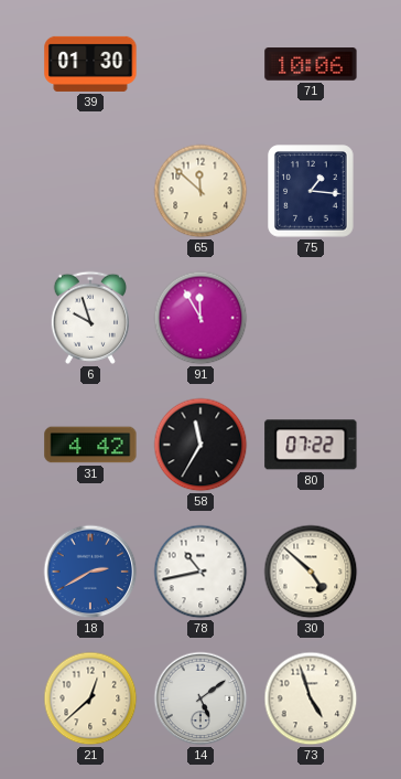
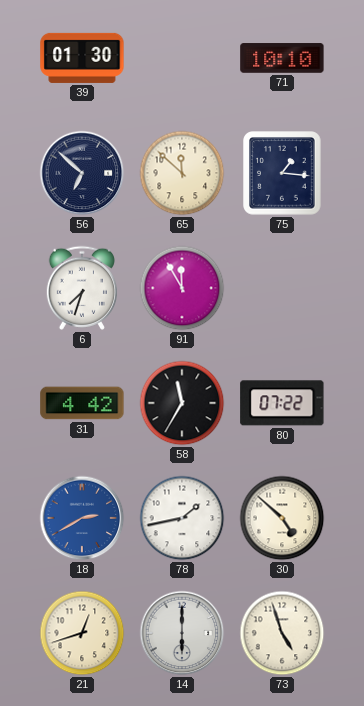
71: 10:06 -> 10:10
56: none -> 6:52
6: 9:57 -> 7:33
78: 10:43 -> 1:43
21: 12:38 -> 12:42
14: 5:09 -> 6:00
